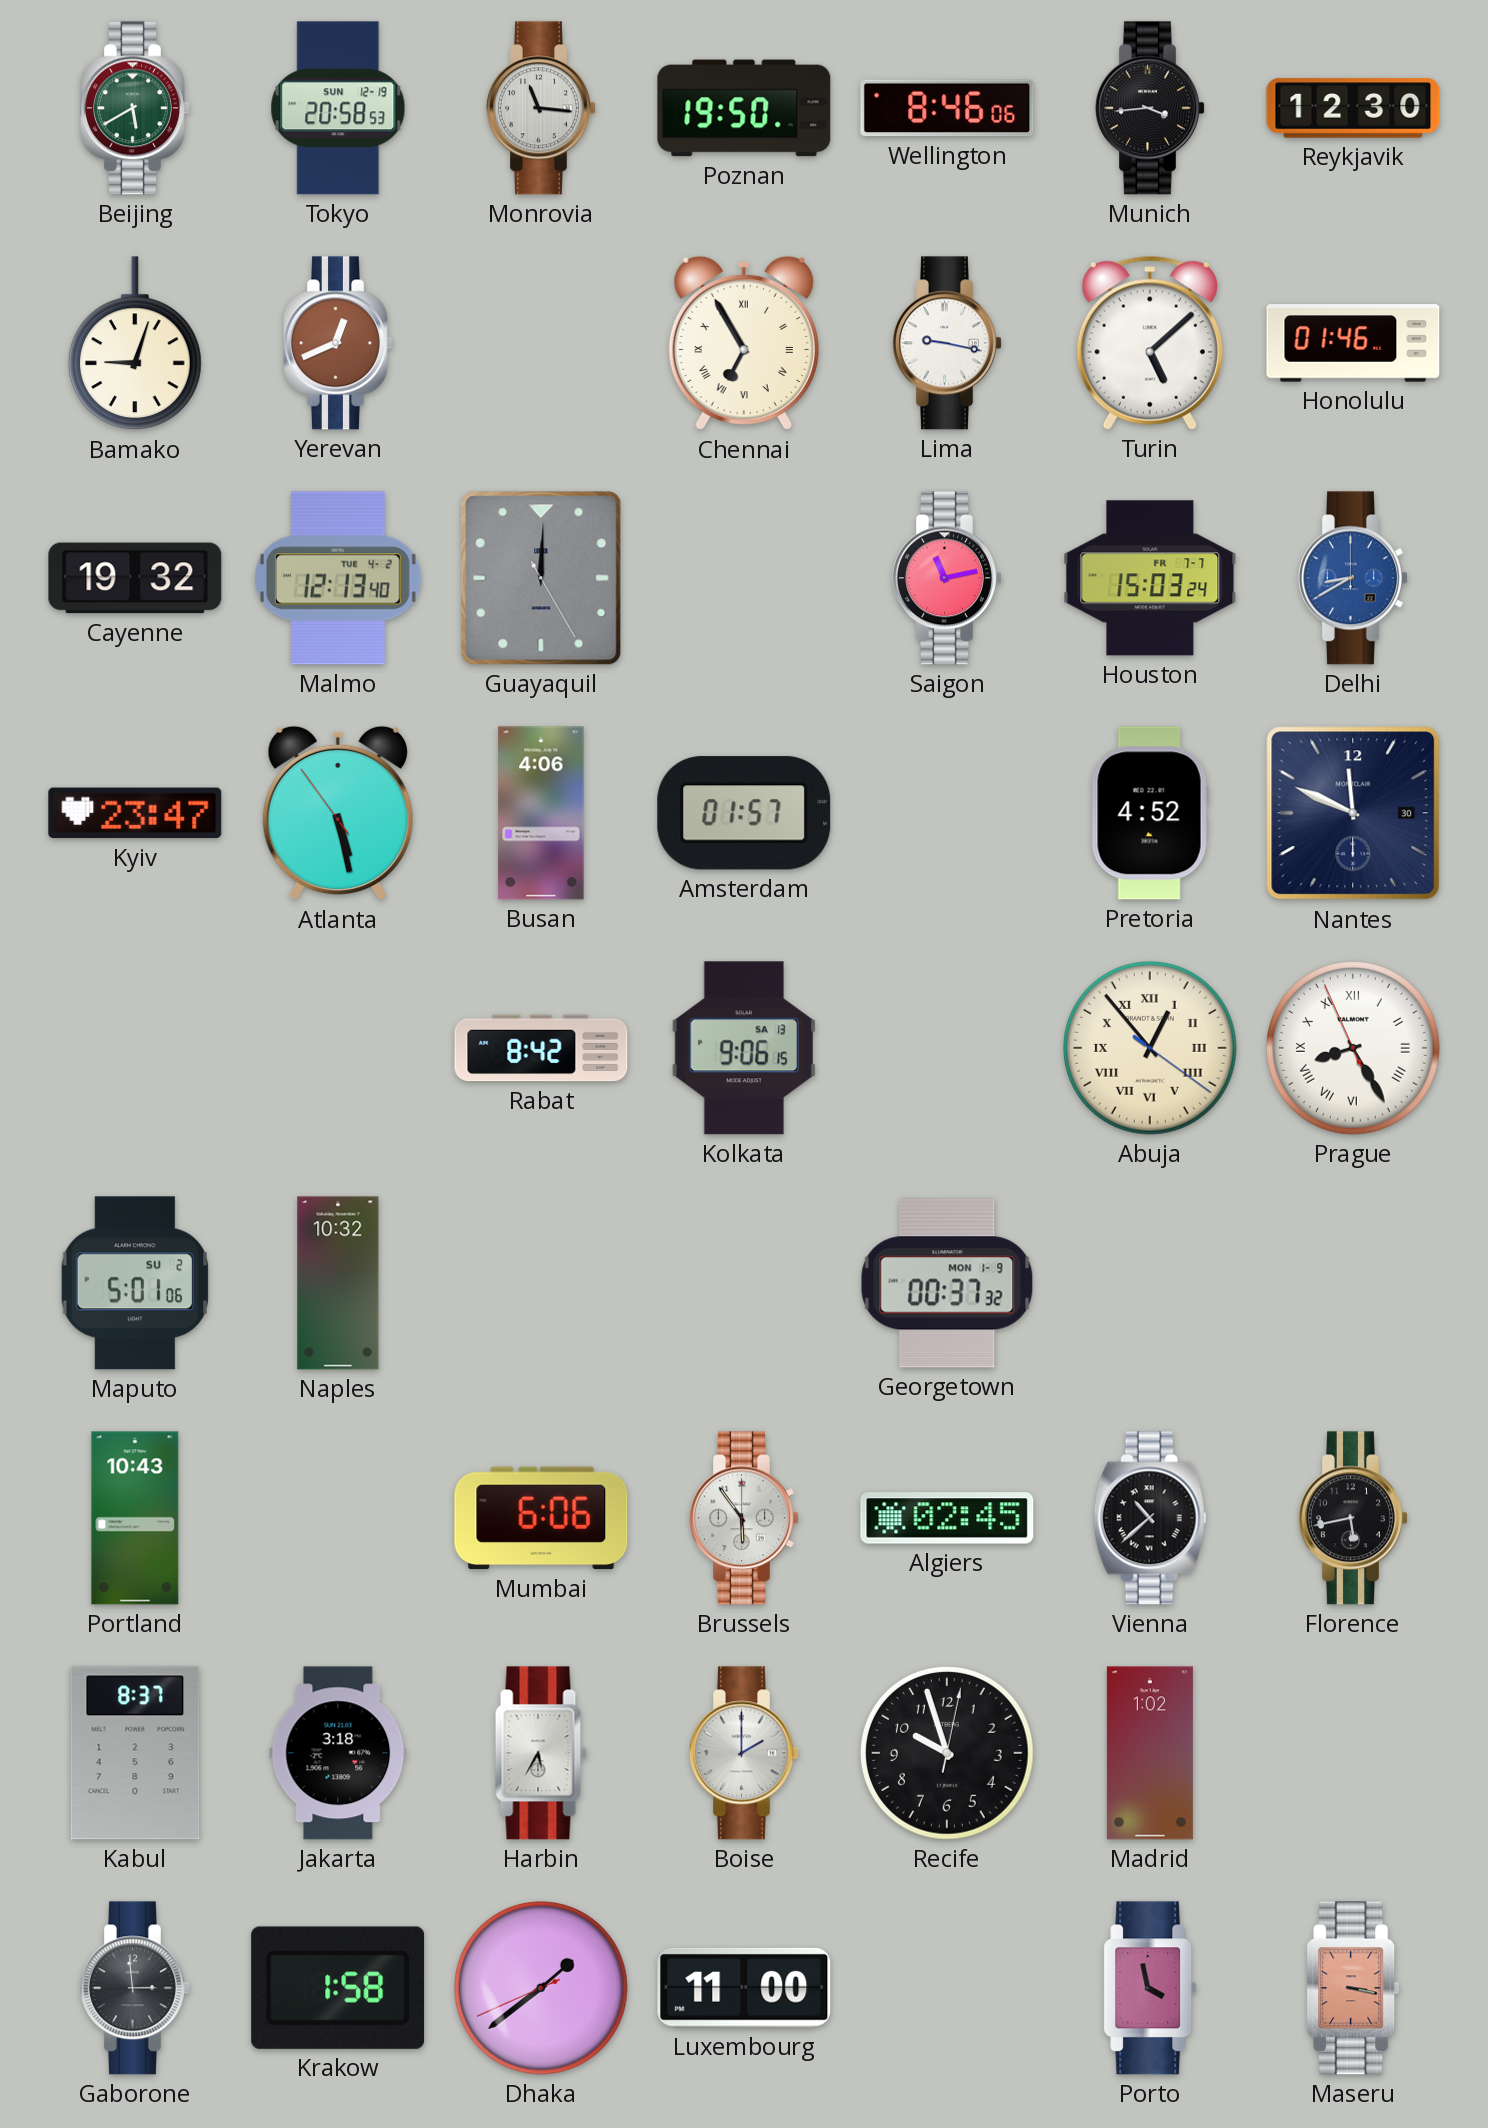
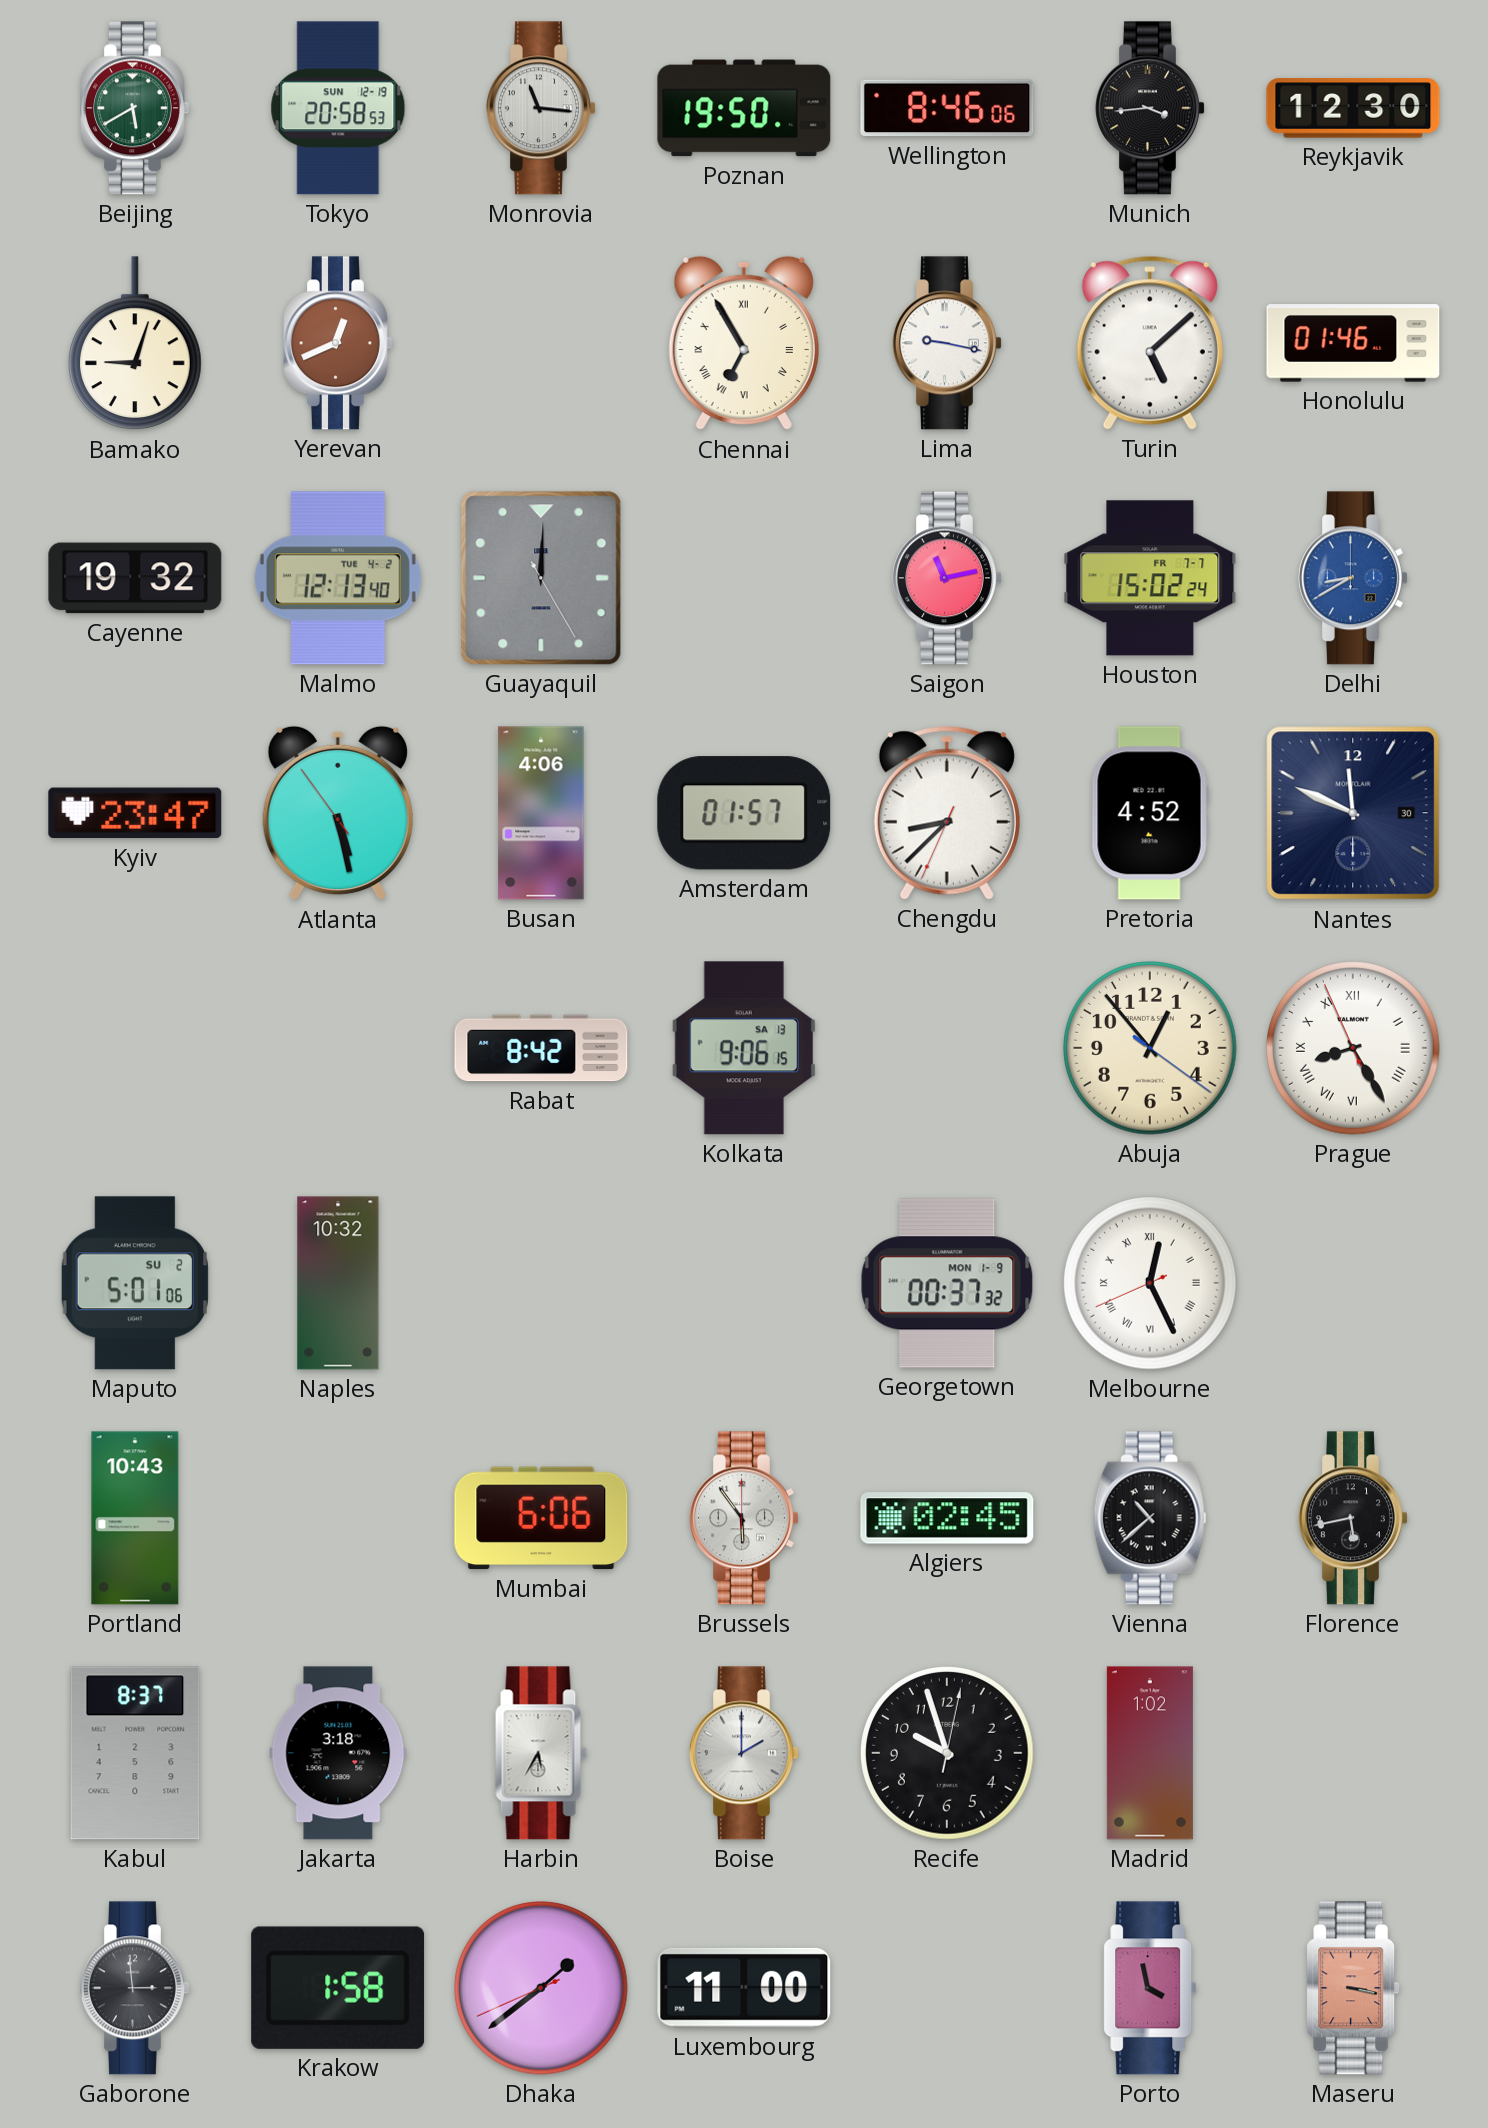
Houston: 15:03 -> 15:02
Chengdu: none -> 8:37
Abuja numerals: Roman -> Arabic
Melbourne: none -> 12:25
